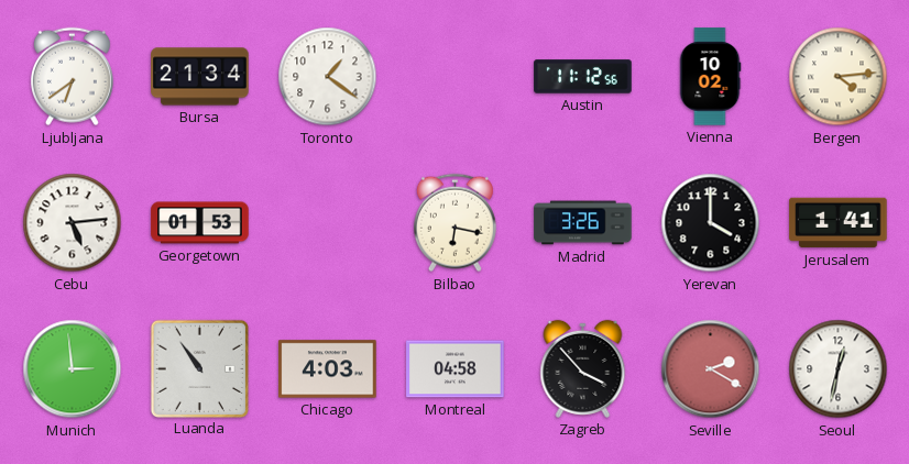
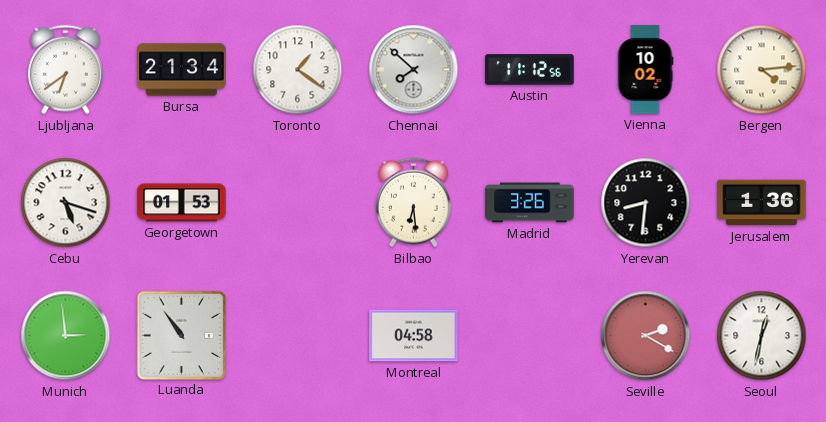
Chennai: none -> 7:52
Cebu: 5:14 -> 5:18
Bilbao: 6:17 -> 6:29
Yerevan: 4:00 -> 8:31
Jerusalem: 1:41 -> 1:36
Chicago: 4:03 -> none
Zagreb: 3:53 -> none
